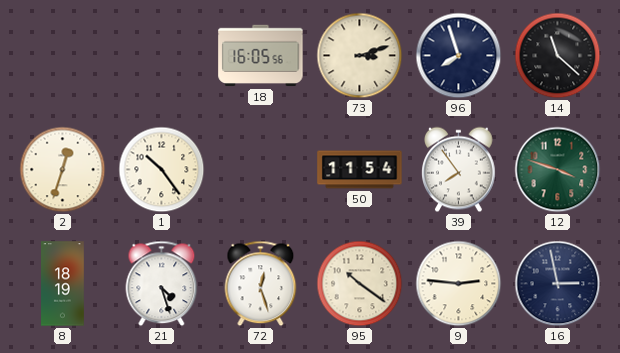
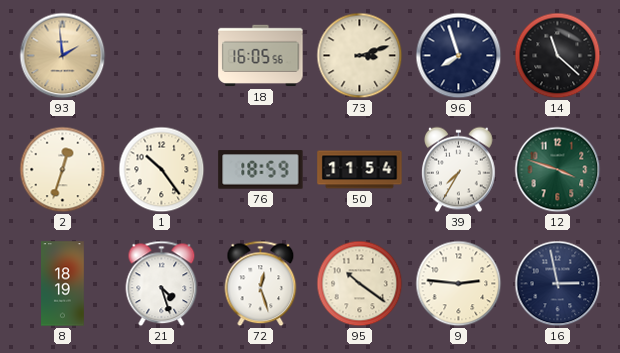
93: none -> 1:59
76: none -> 18:59
39: 7:54 -> 7:35
